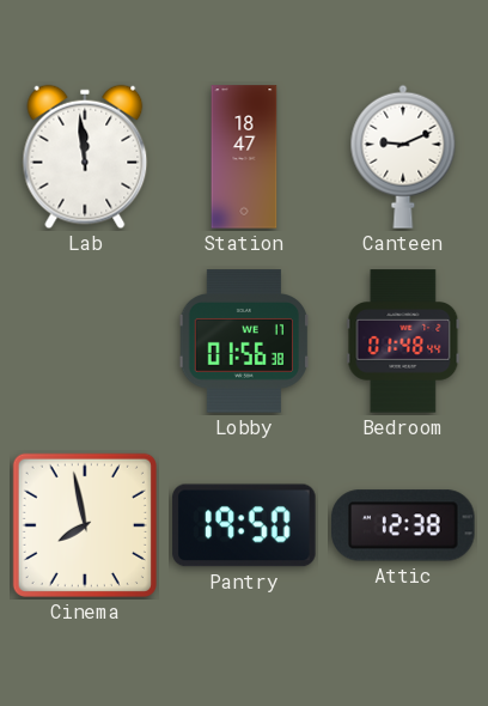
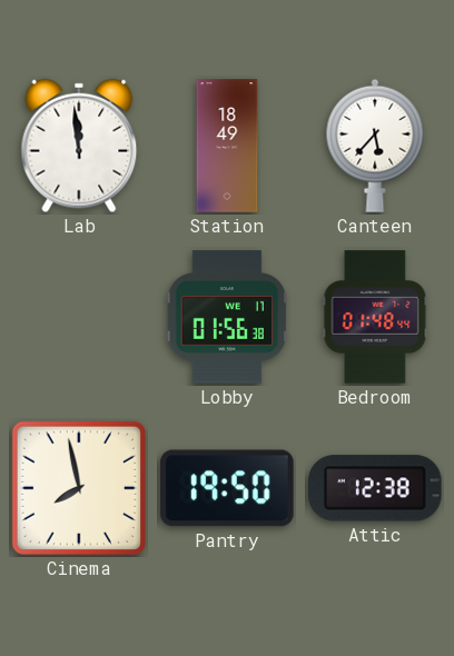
Station: 18:47 -> 18:49
Canteen: 9:11 -> 5:37
